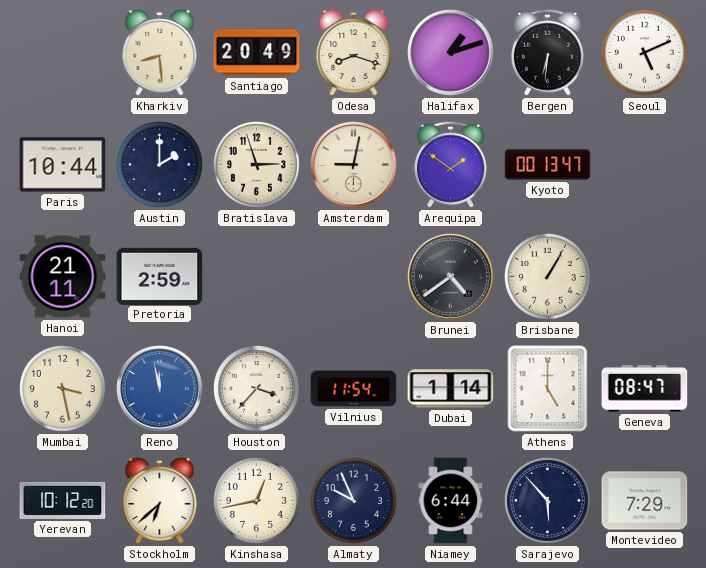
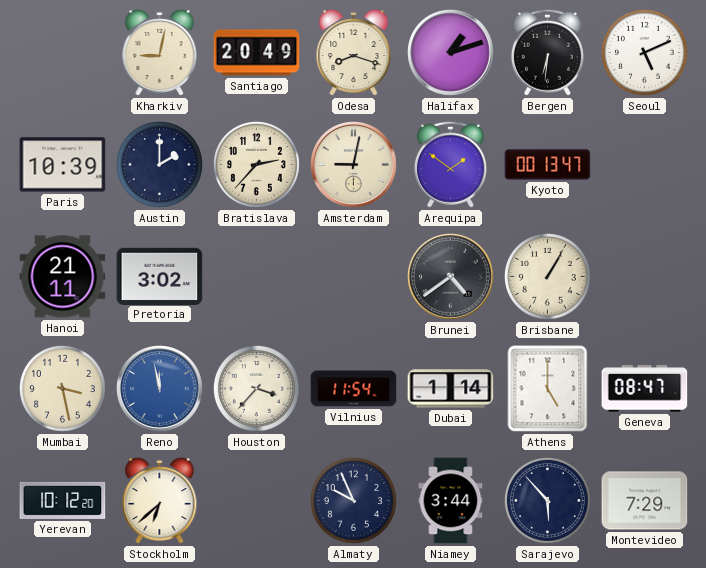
Kharkiv: 8:29 -> 9:02
Paris: 10:44 -> 10:39
Bratislava: 2:57 -> 2:37
Pretoria: 2:59 -> 3:02
Kinshasa: 12:43 -> none
Niamey: 6:44 -> 3:44
